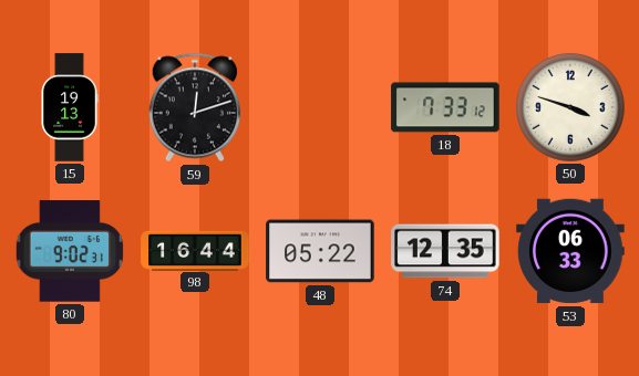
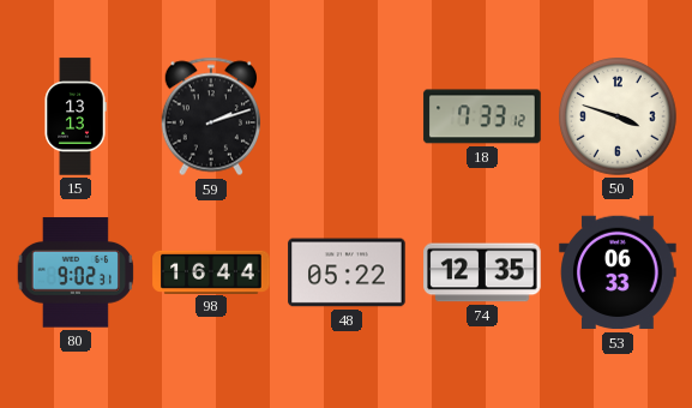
15: 19:13 -> 13:13
59: 12:12 -> 2:12
